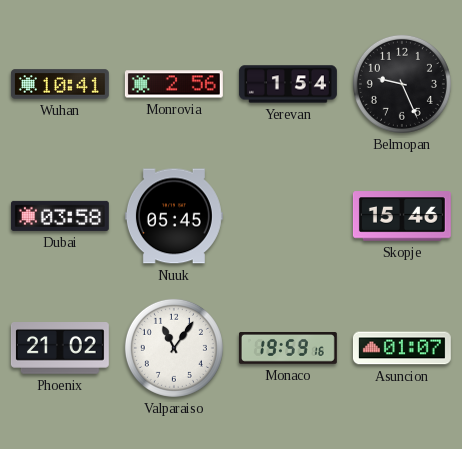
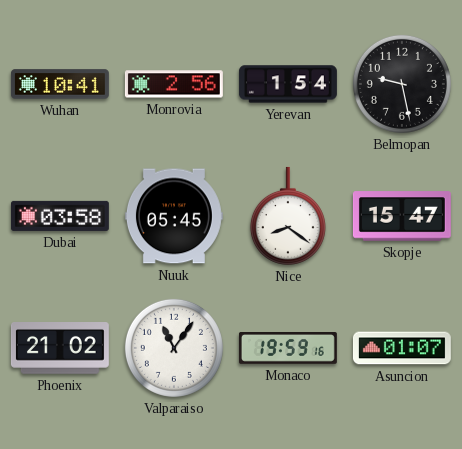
Belmopan: 9:26 -> 9:28
Nice: none -> 8:21
Skopje: 15:46 -> 15:47
